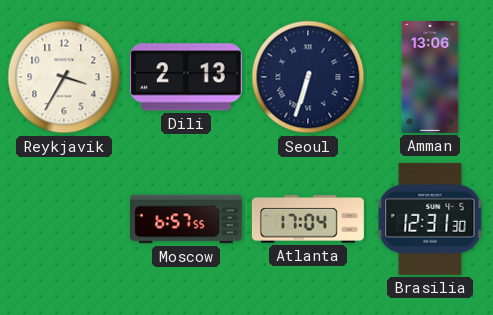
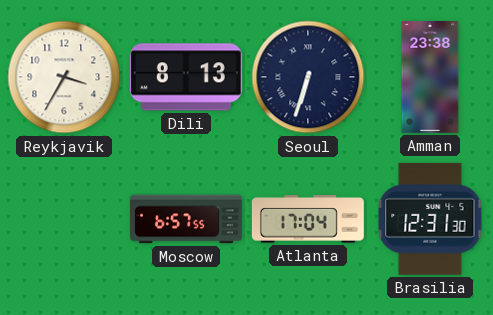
Dili: 2:13 -> 8:13
Amman: 13:06 -> 23:38
